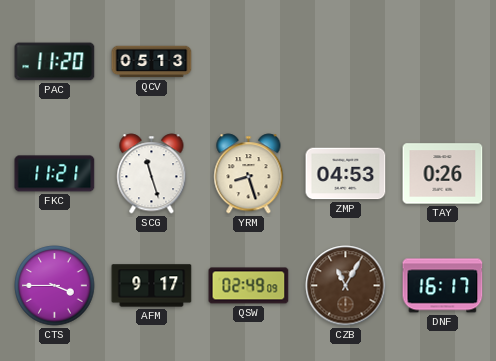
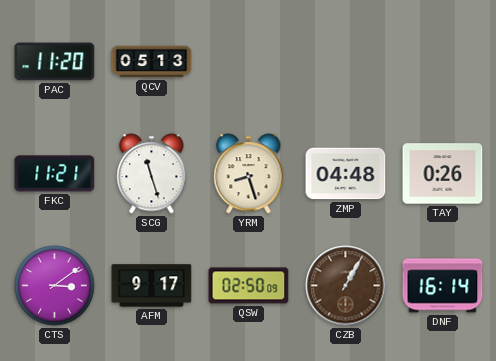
ZMP: 04:53 -> 04:48
CTS: 3:45 -> 3:09
QSW: 02:49 -> 02:50
CZB: 11:05 -> 1:05
DNF: 16:17 -> 16:14
